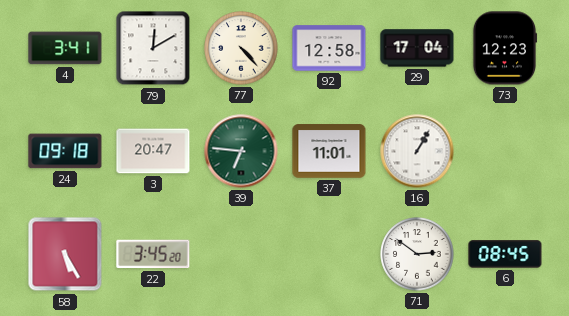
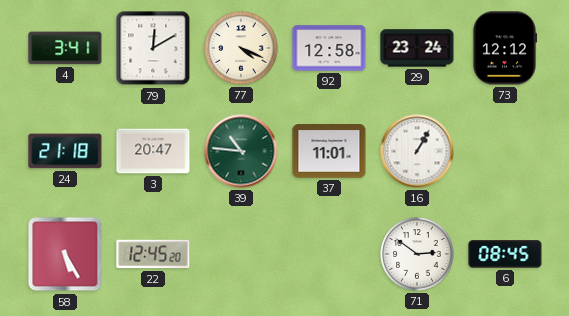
77: 4:23 -> 4:19
29: 17:04 -> 23:24
73: 12:23 -> 12:12
24: 09:18 -> 21:18
39: 6:46 -> 10:46
22: 3:45 -> 12:45
